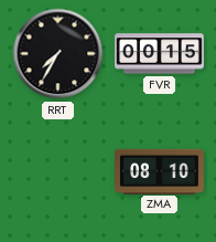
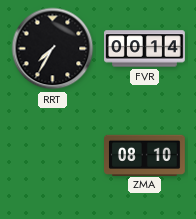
FVR: 00:15 -> 00:14
